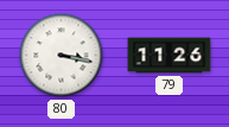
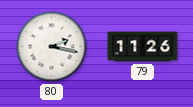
80: 3:17 -> 2:17
